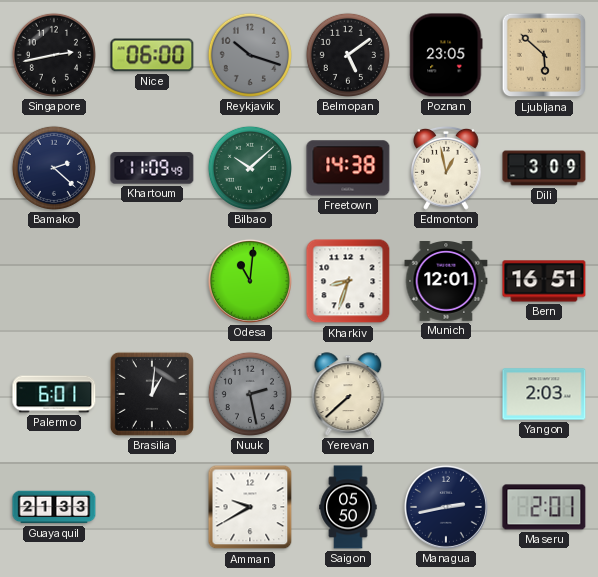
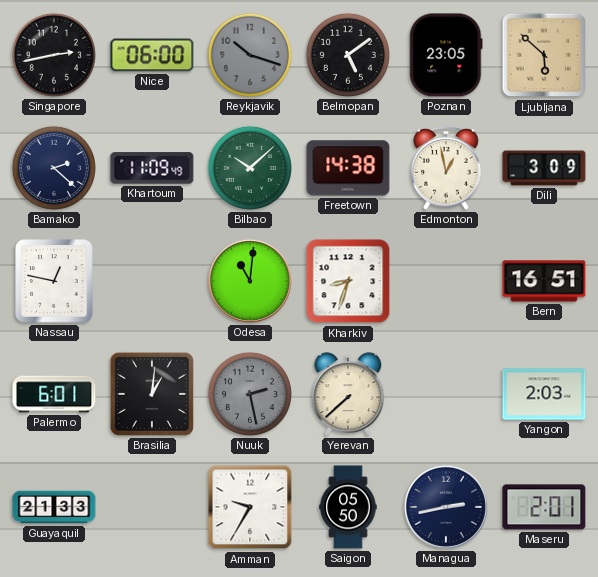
Nassau: none -> 12:47
Munich: 12:01 -> none
Amman: 9:40 -> 9:35
